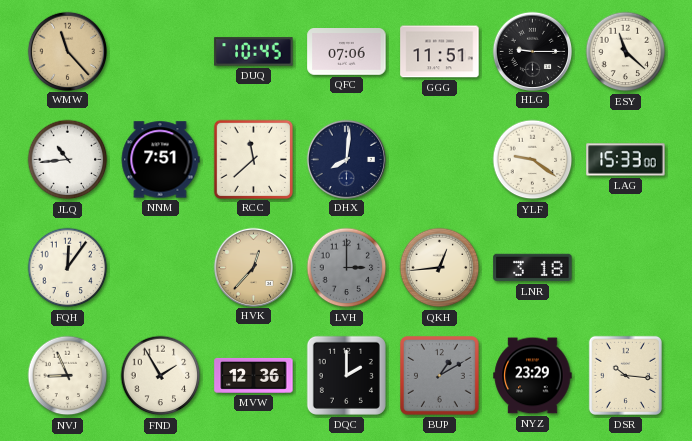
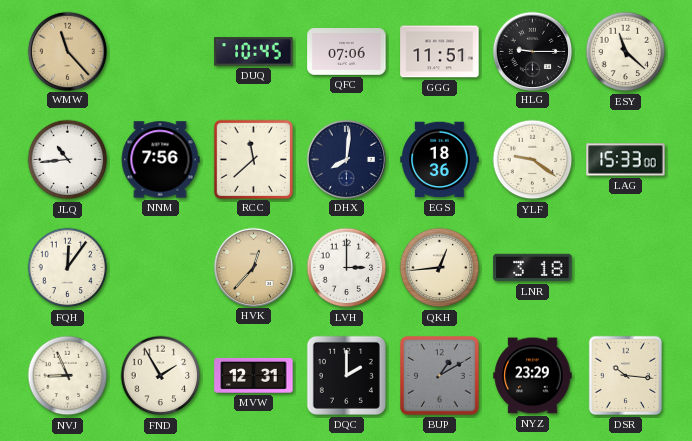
NNM: 7:51 -> 7:56
EGS: none -> 18:36
LVH dial: grey -> white
MVW: 12:36 -> 12:31
